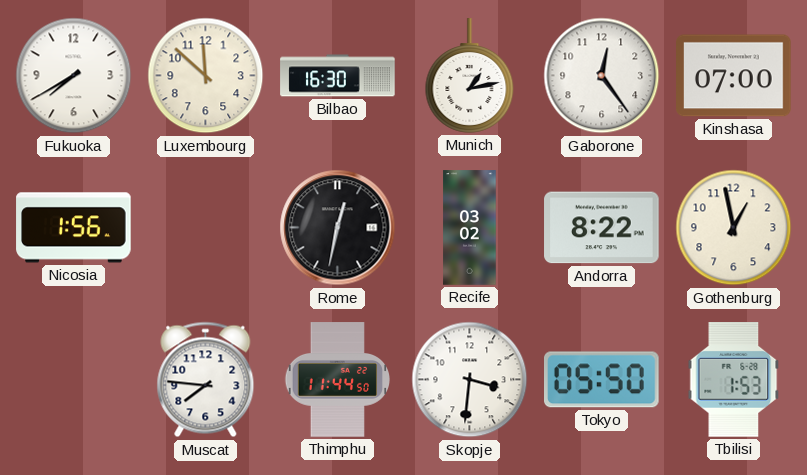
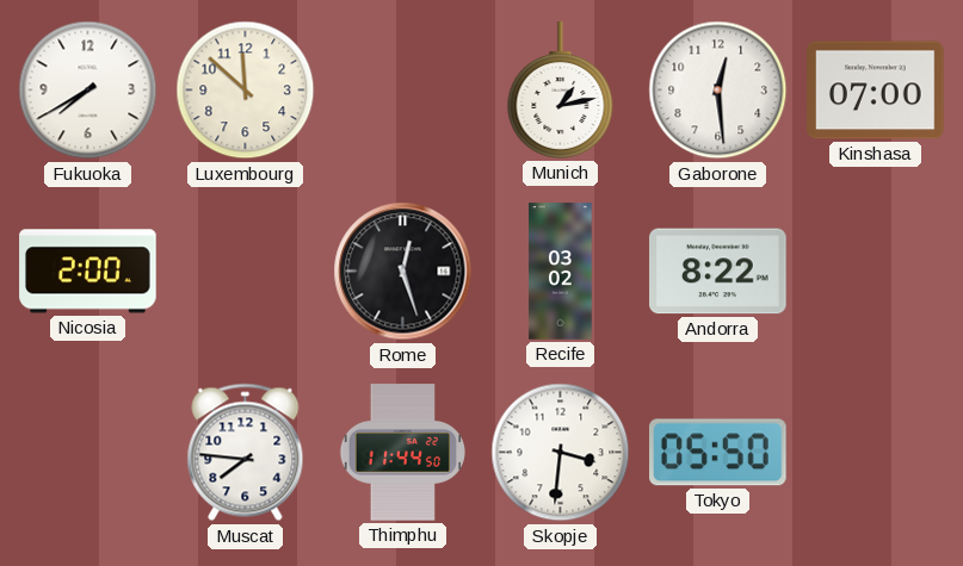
Bilbao: 16:30 -> none
Gaborone: 12:24 -> 12:29
Nicosia: 1:56 -> 2:00
Rome: 12:32 -> 12:27
Gothenburg: 12:58 -> none
Tbilisi: 1:53 -> none
